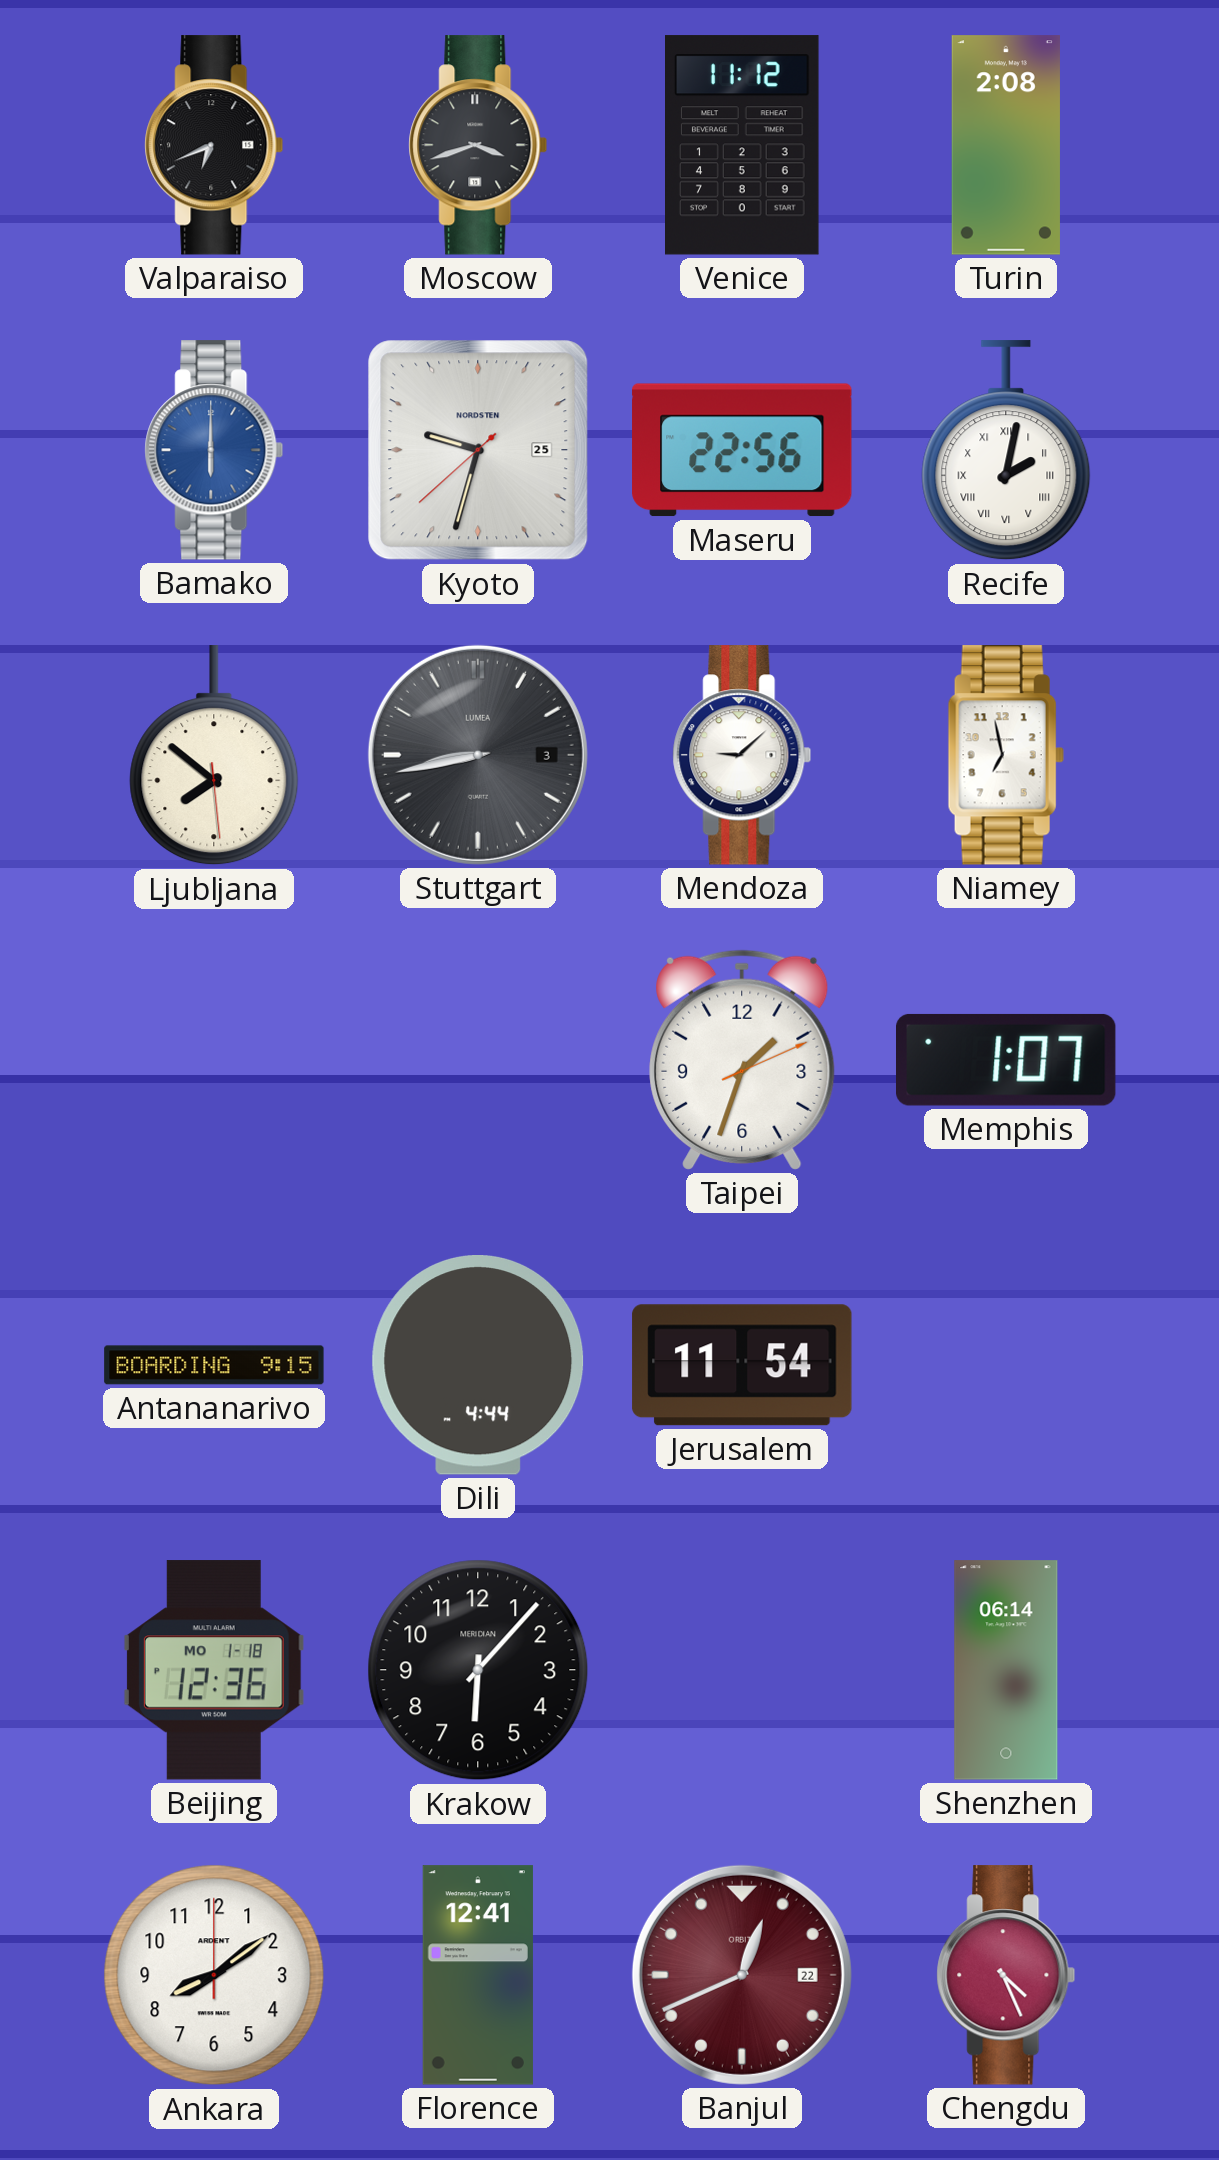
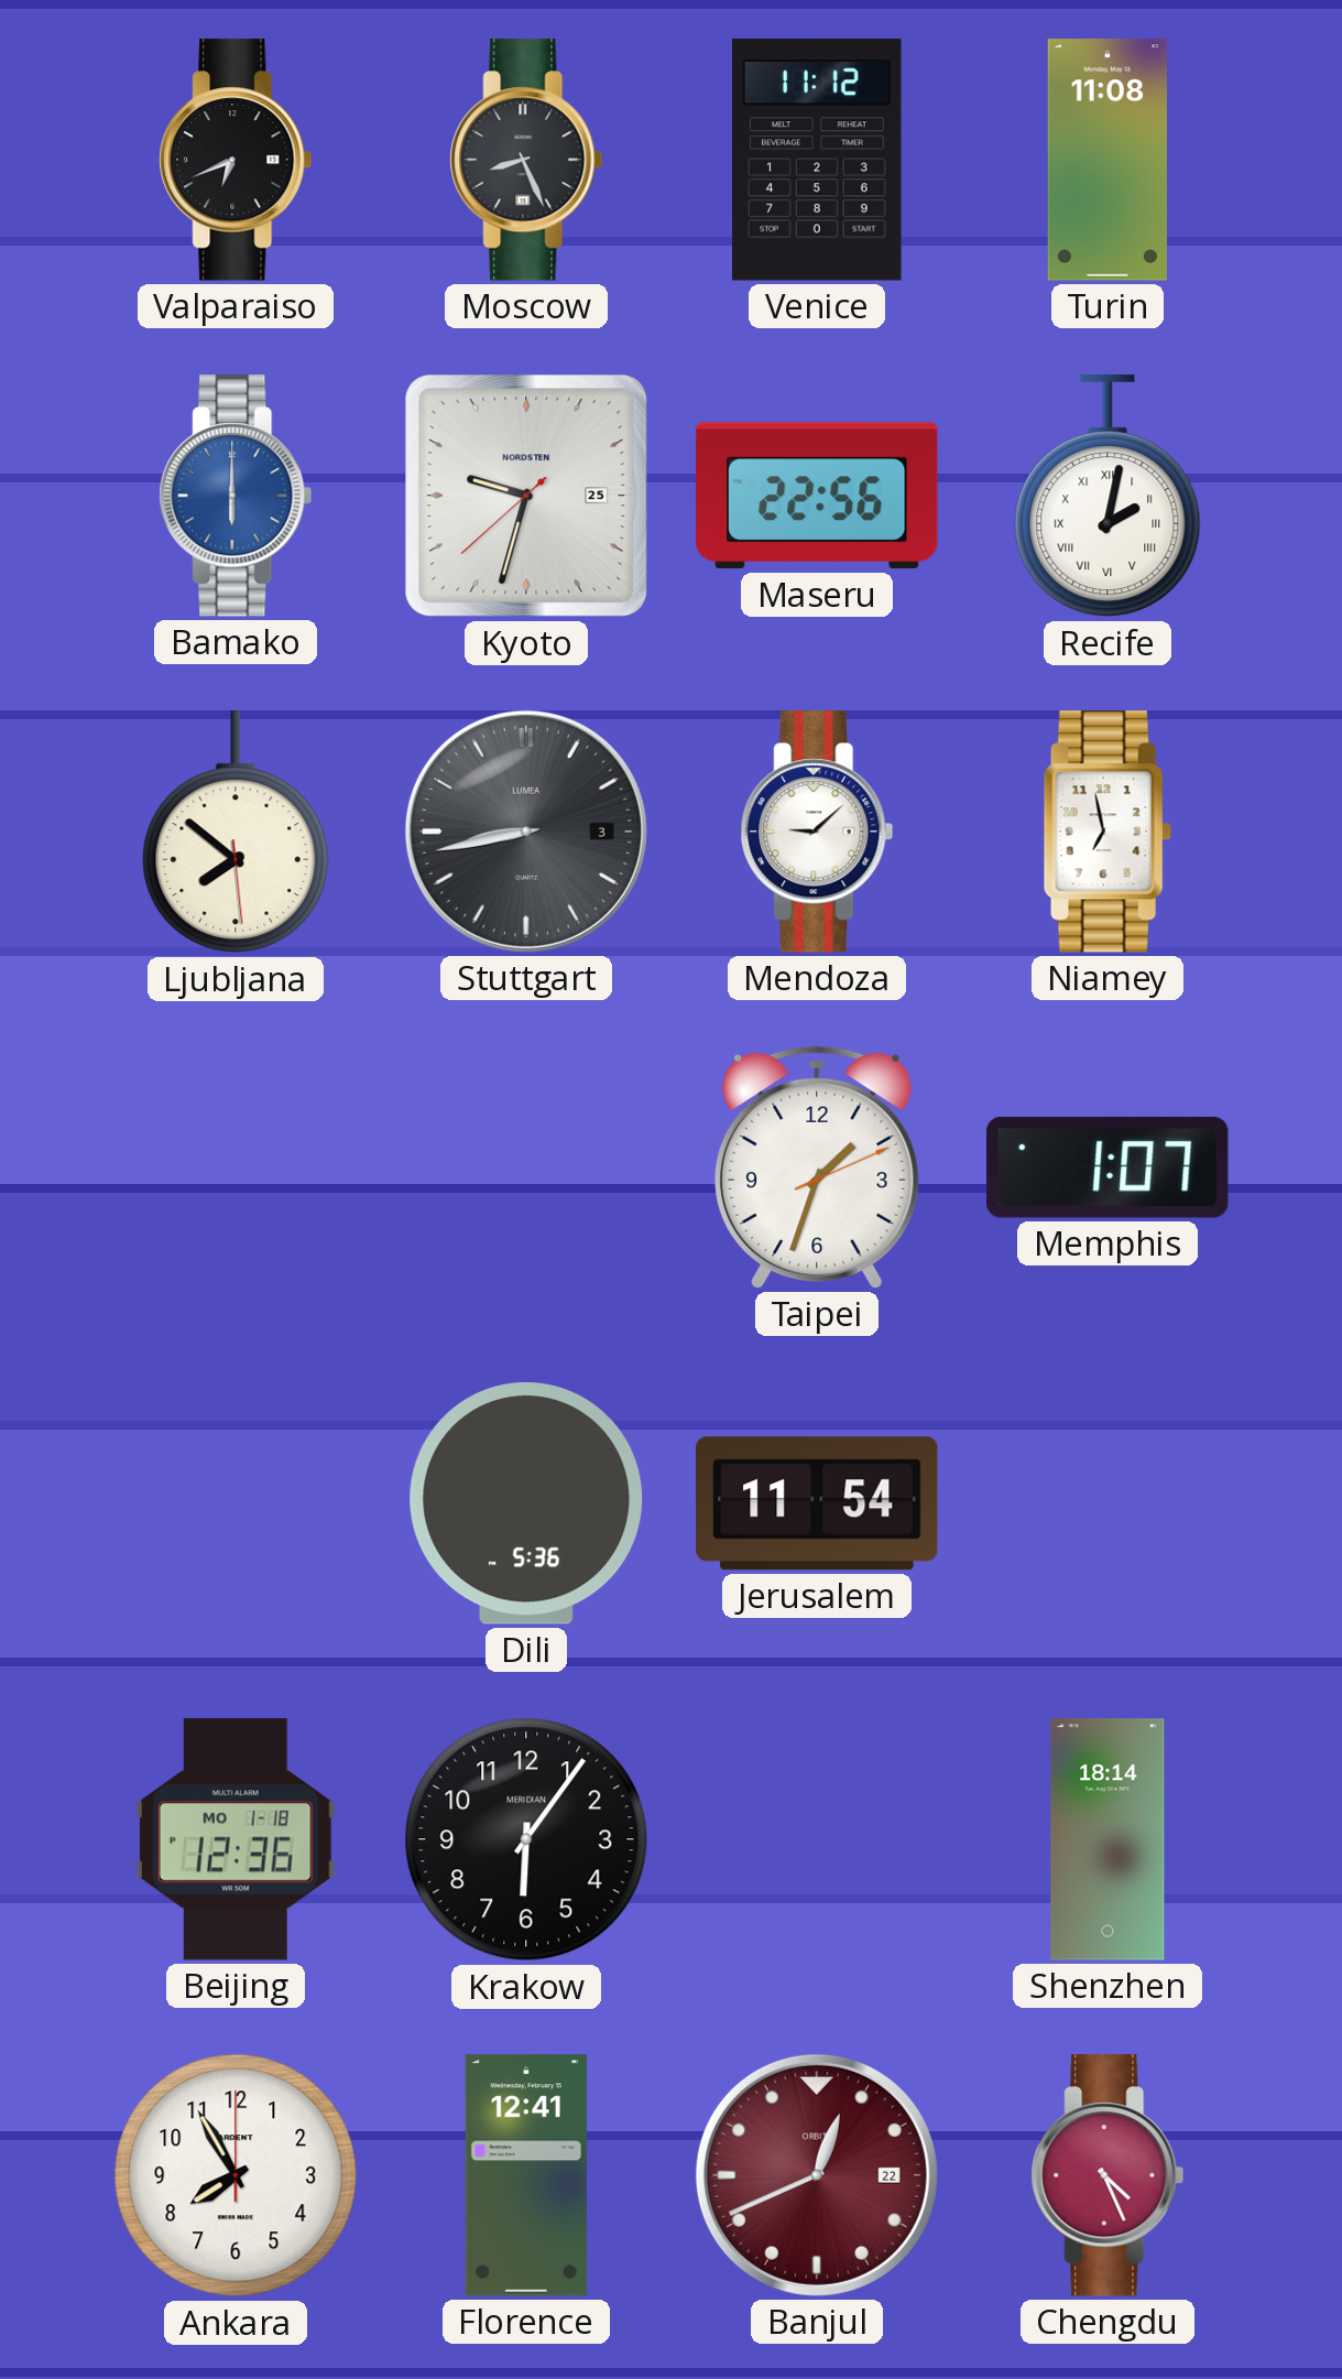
Moscow: 3:42 -> 8:26
Turin: 2:08 -> 11:08
Antananarivo: 9:15 -> none
Dili: 4:44 -> 5:36
Krakow: 6:07 -> 6:06
Shenzhen: 06:14 -> 18:14
Ankara: 8:09 -> 7:55
